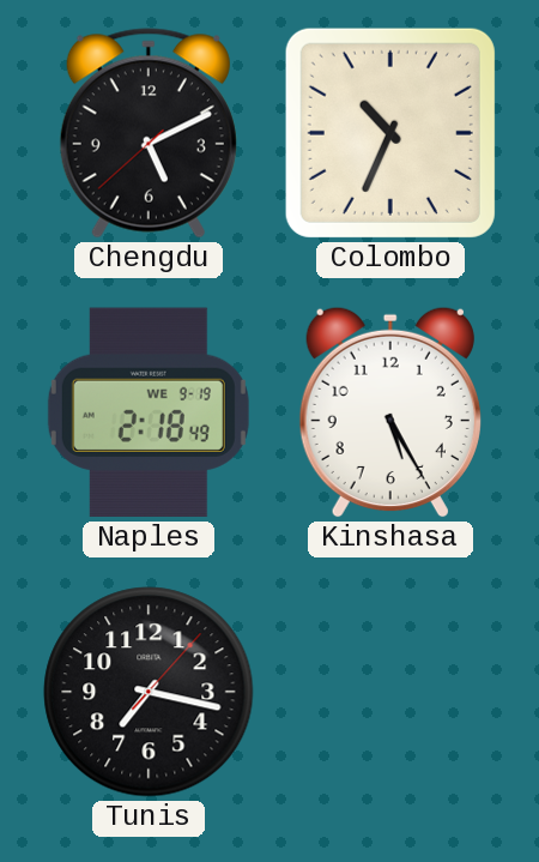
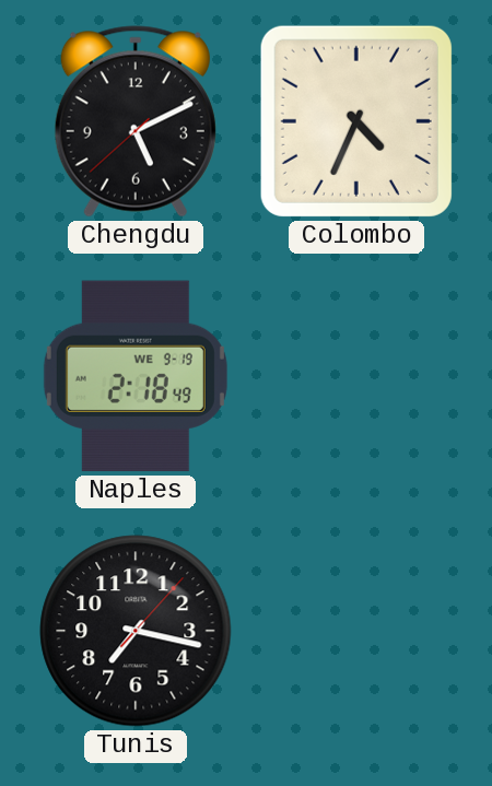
Colombo: 10:34 -> 4:34
Kinshasa: 5:25 -> none
